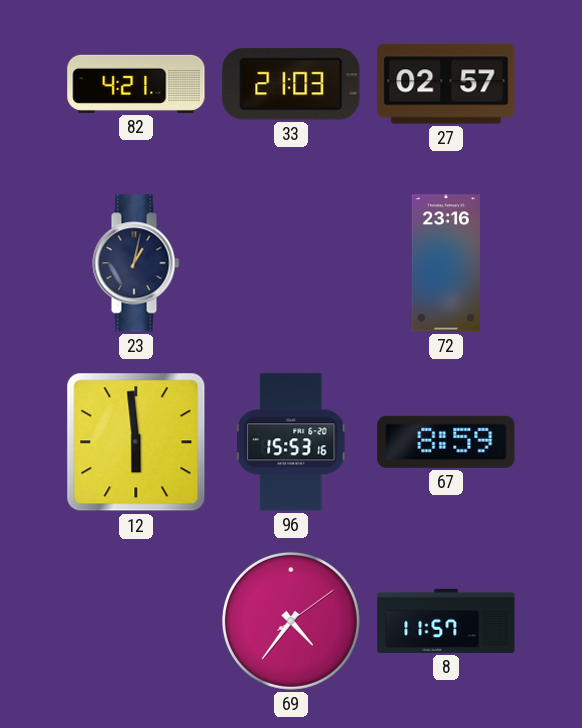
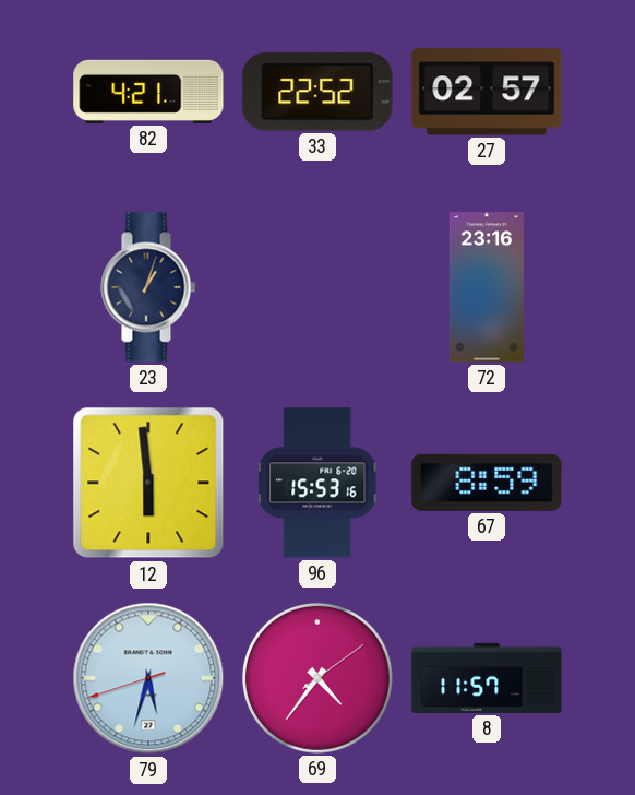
33: 21:03 -> 22:52
23: 1:02 -> 1:03
79: none -> 5:32
